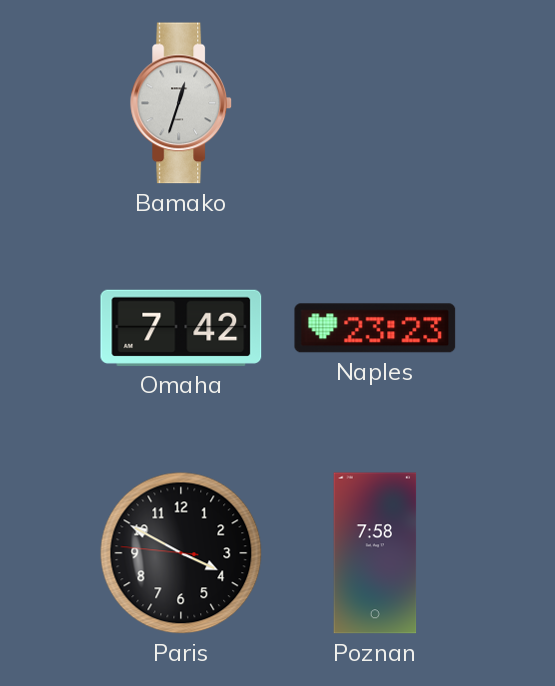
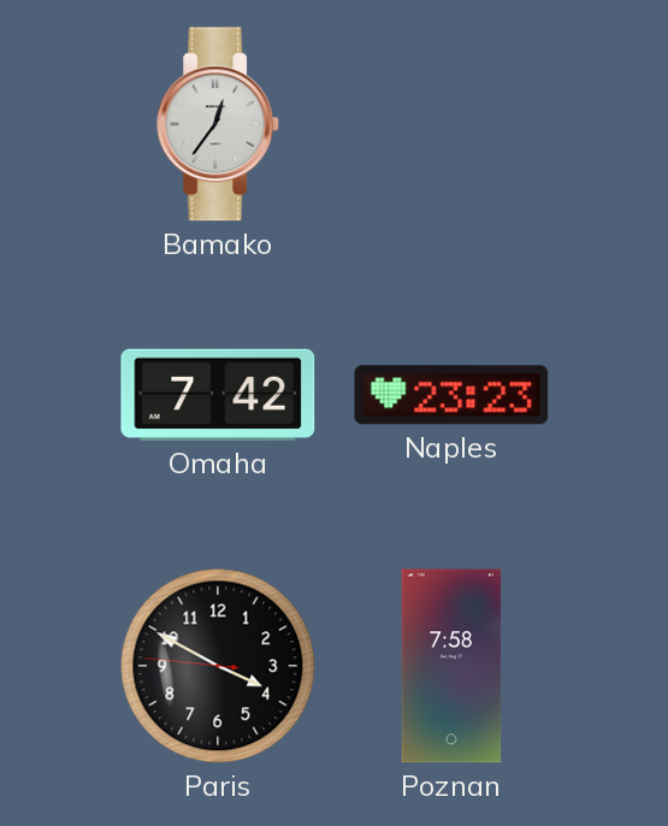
Bamako: 12:33 -> 12:36
